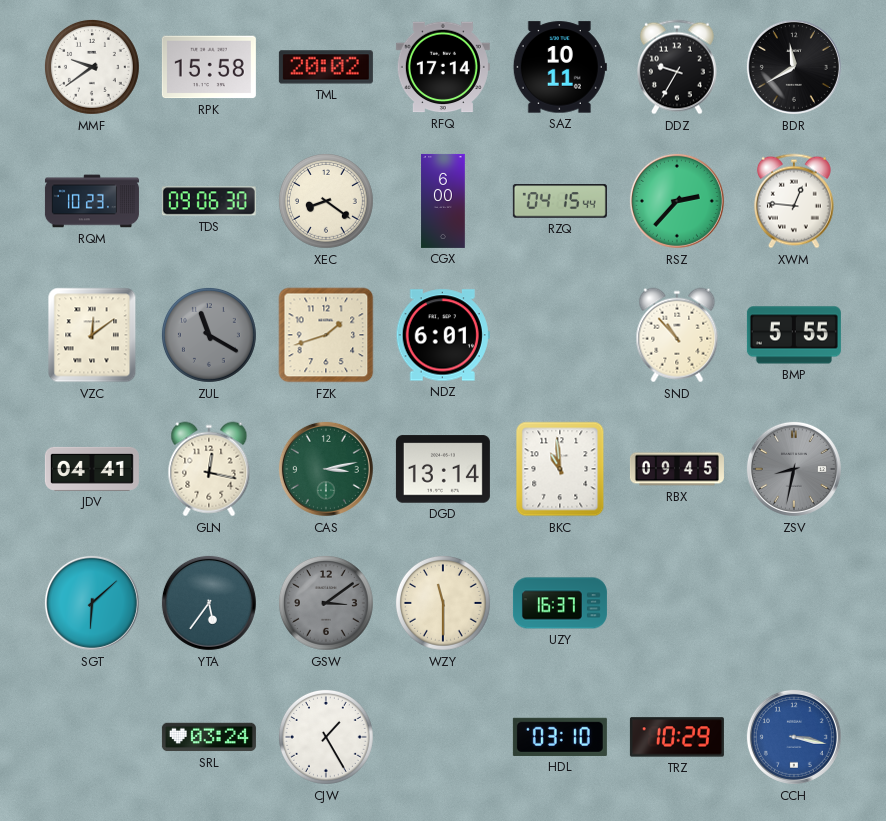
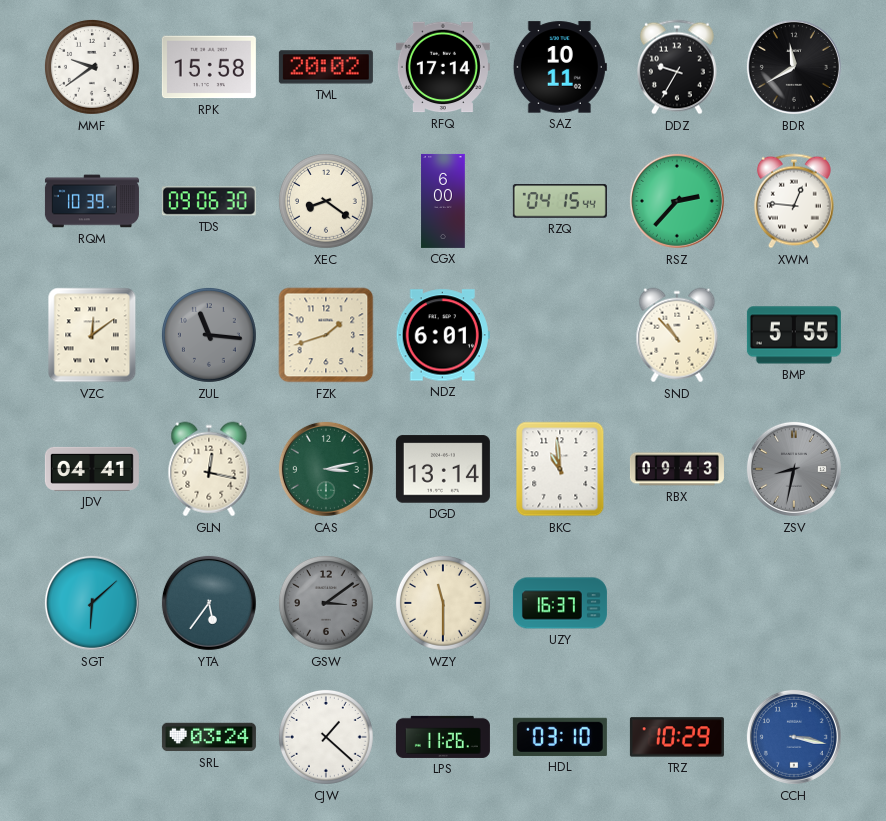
RQM: 10:23 -> 10:39
ZUL: 11:20 -> 11:16
RBX: 09:45 -> 09:43
CJW: 1:25 -> 1:22
LPS: none -> 11:26
